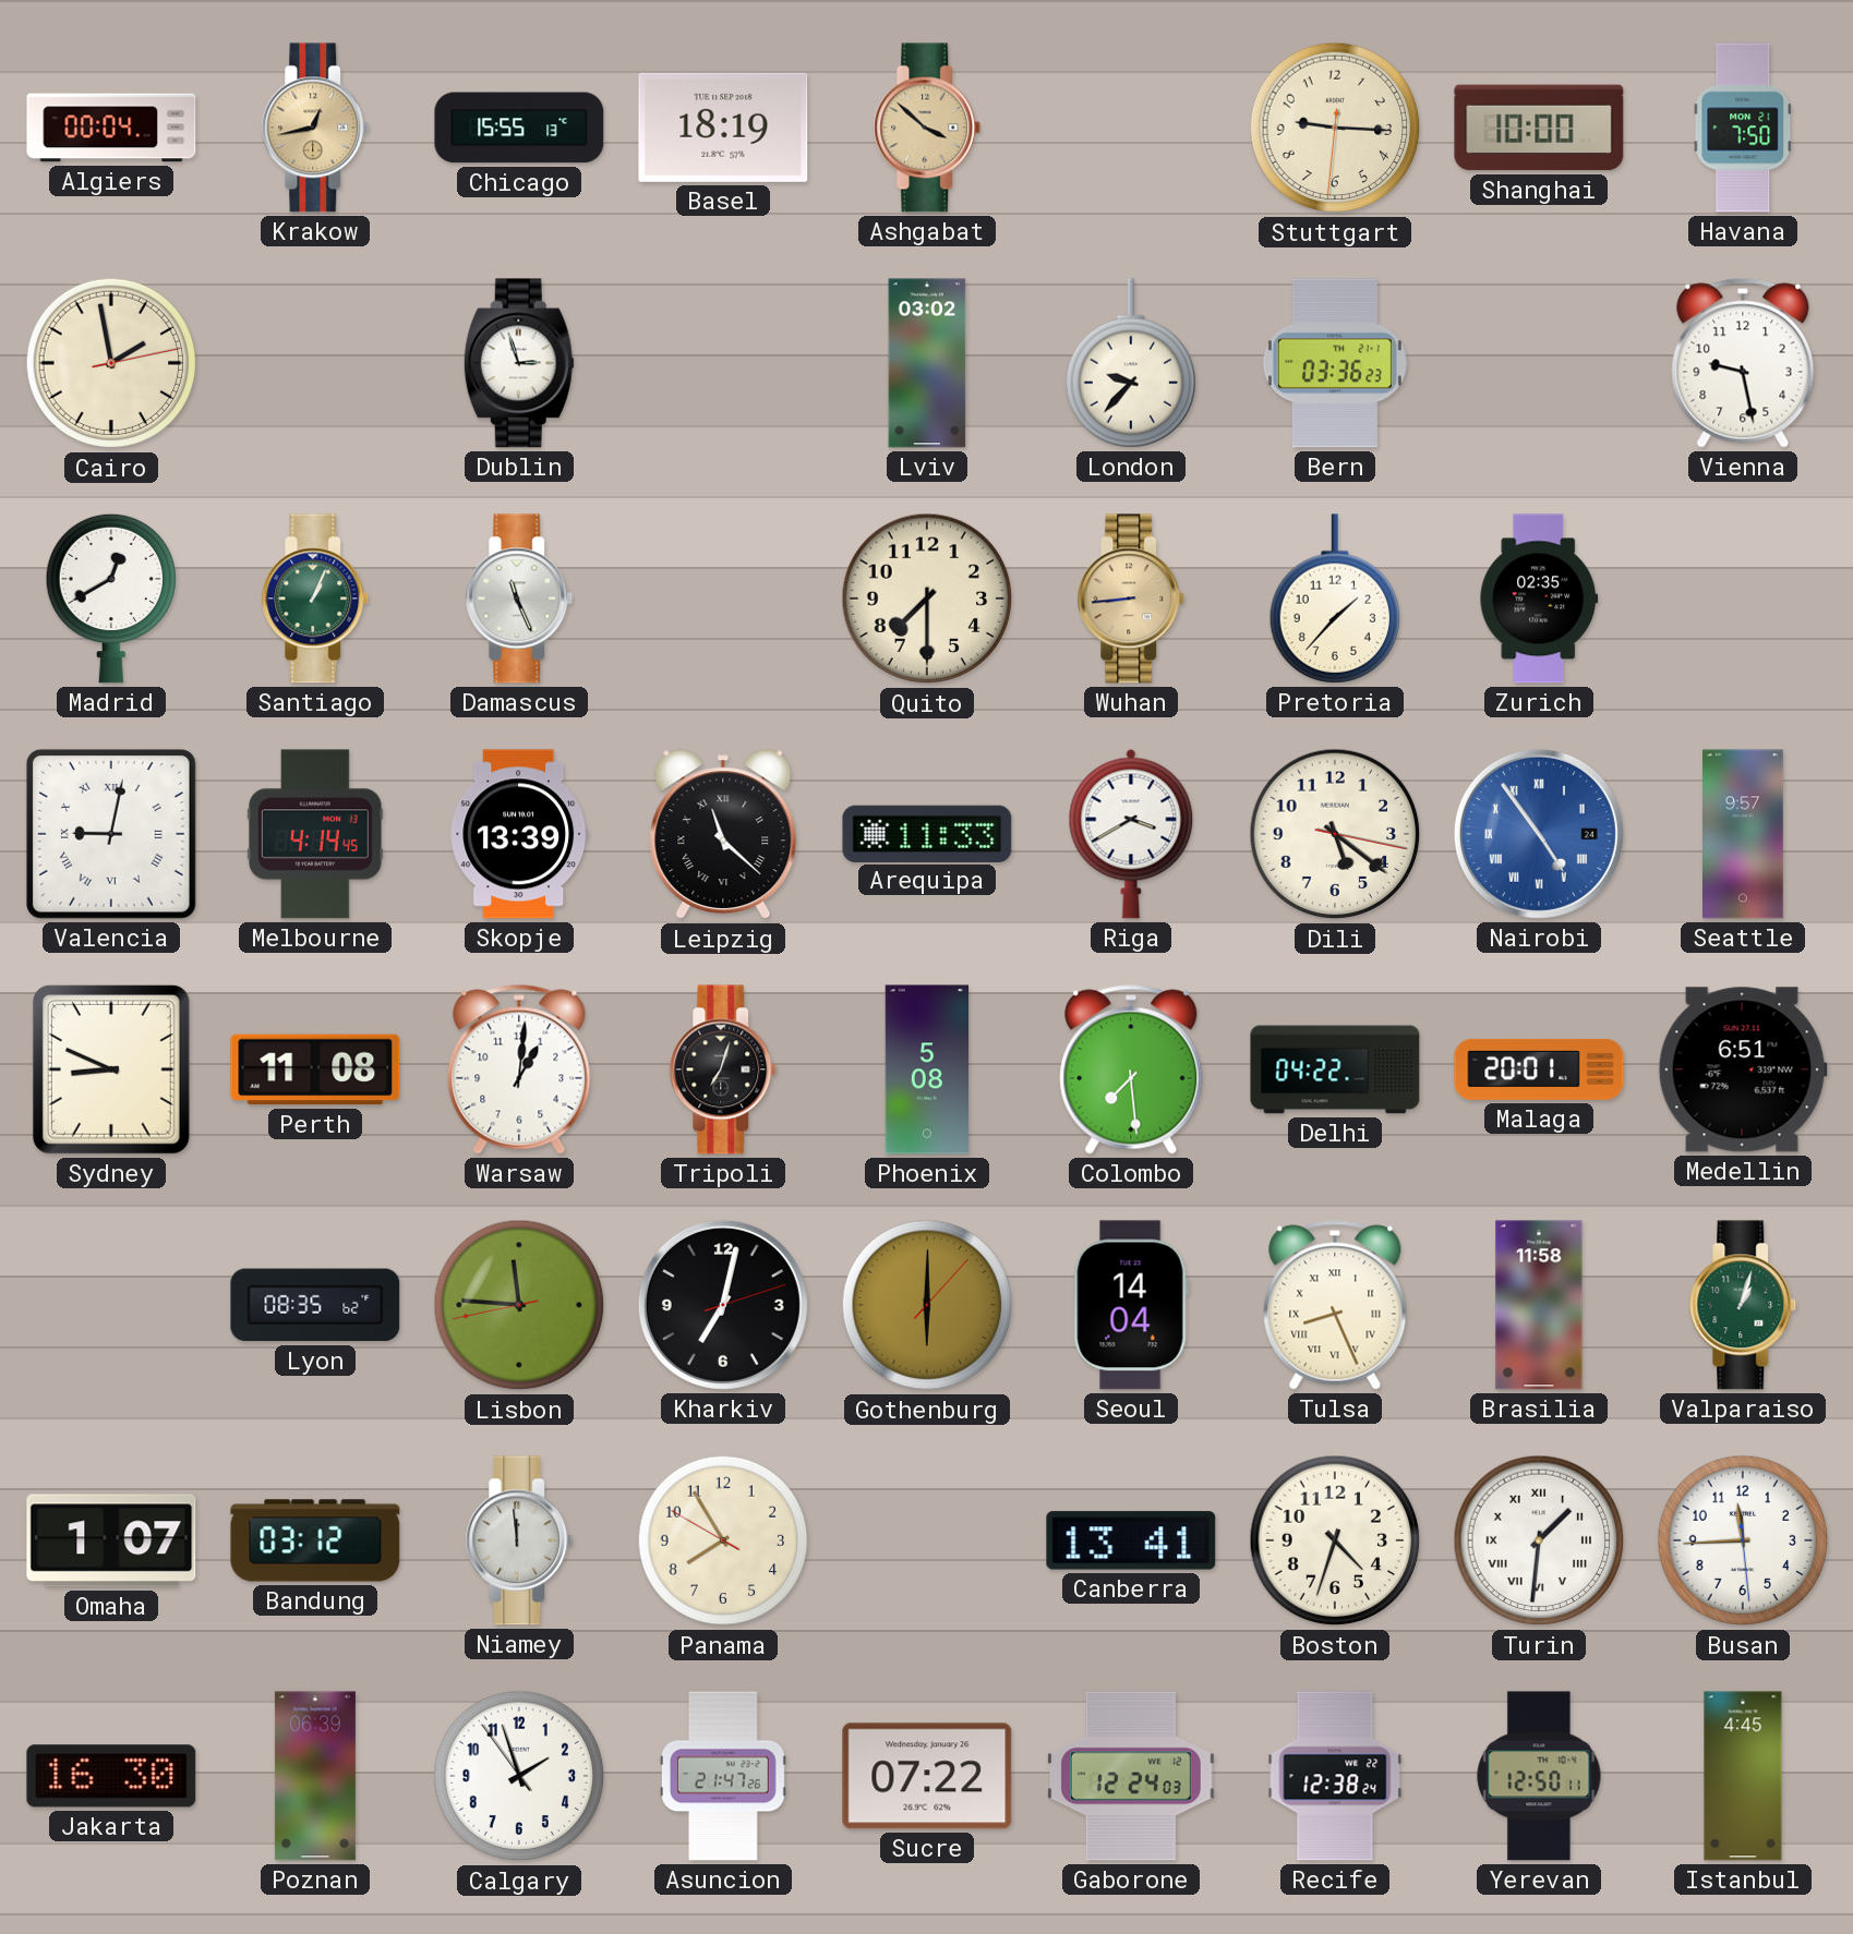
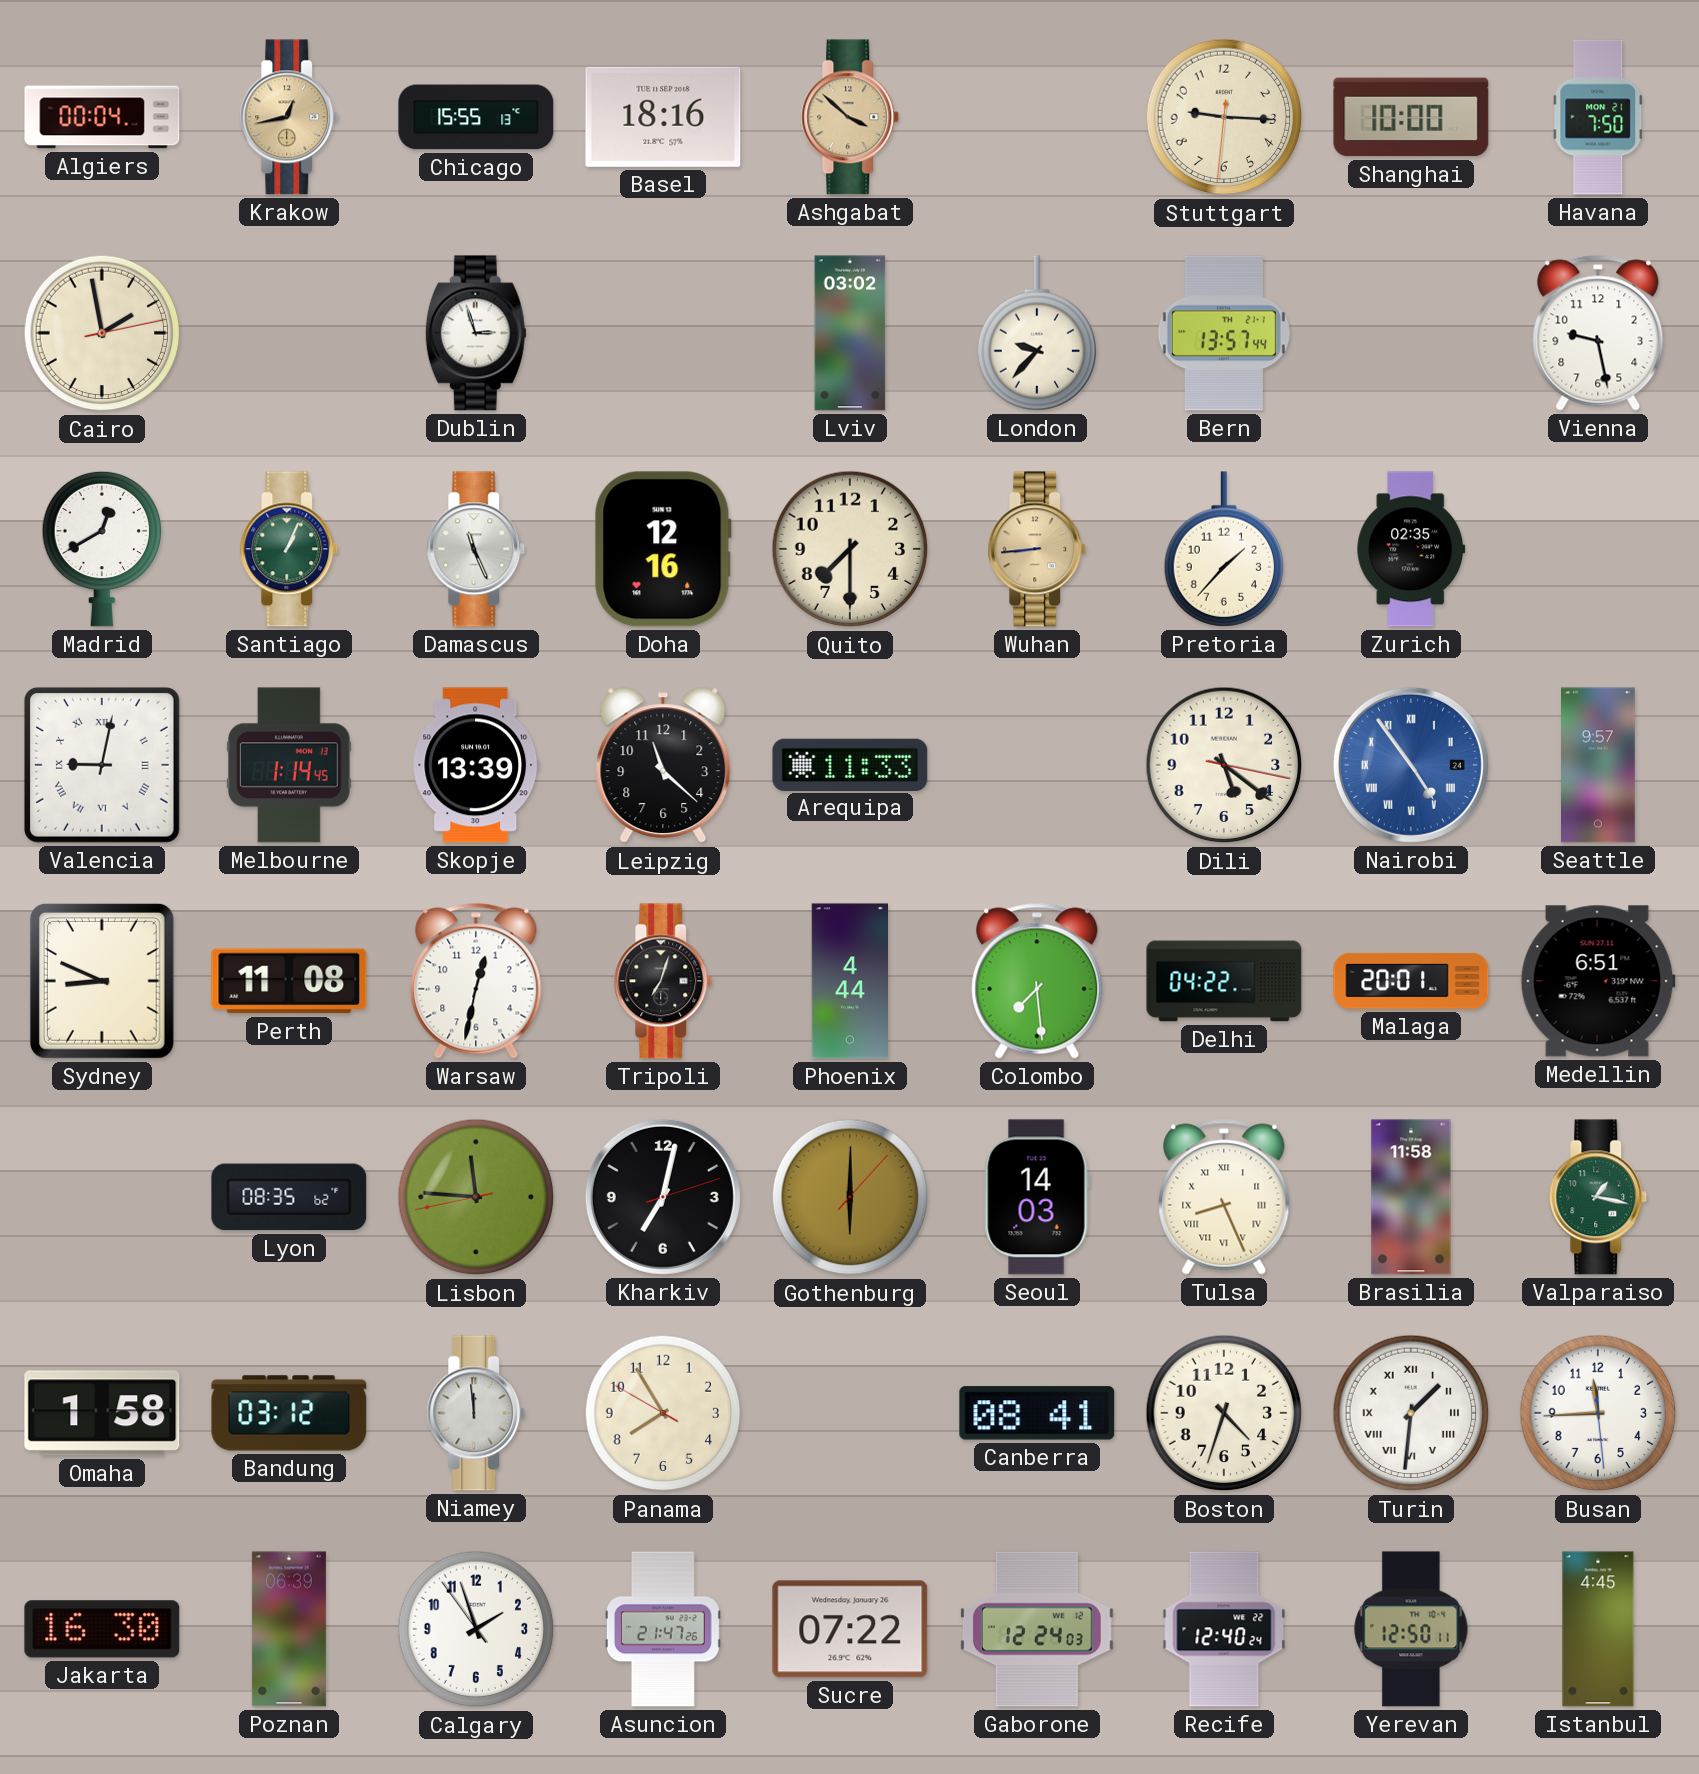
Basel: 18:19 -> 18:16
Bern: 03:36 -> 13:57
Doha: none -> 12:16
Melbourne: 4:14 -> 1:14
Leipzig numerals: Roman -> Arabic
Riga: 3:40 -> none
Warsaw: 1:01 -> 12:32
Phoenix: 5:08 -> 4:44
Seoul: 14:04 -> 14:03
Valparaiso: 1:03 -> 1:17
Omaha: 1:07 -> 1:58
Canberra: 13:41 -> 08:41
Recife: 12:38 -> 12:40
